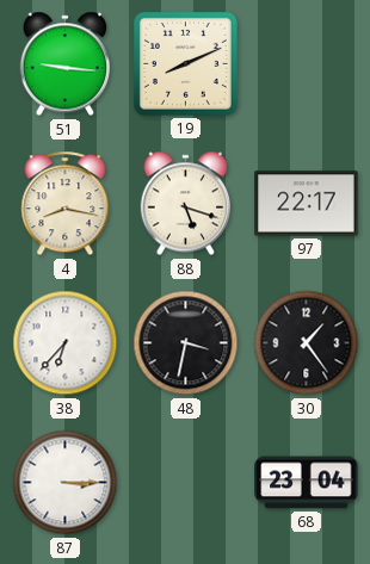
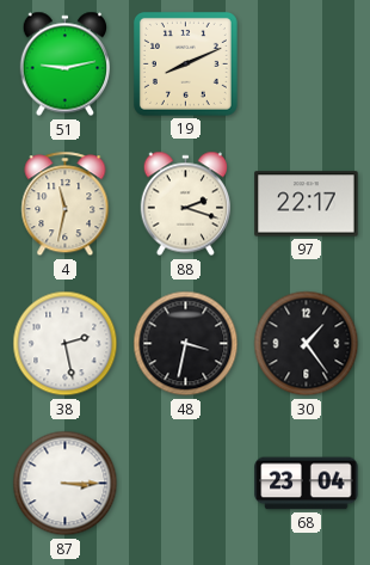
51: 9:16 -> 9:13
4: 8:17 -> 11:32
88: 5:18 -> 2:18
38: 6:37 -> 2:28
